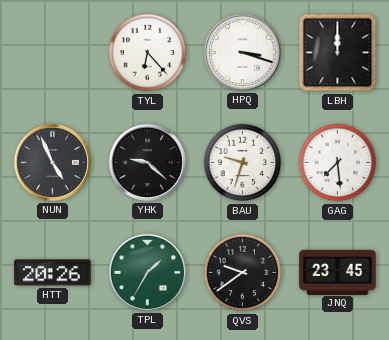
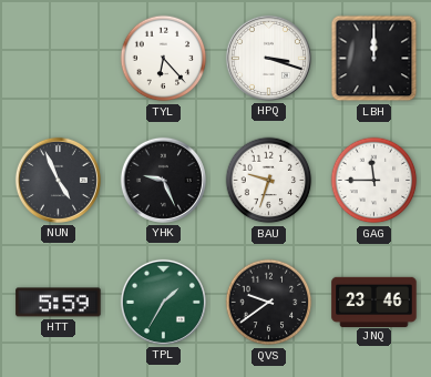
YHK: 9:22 -> 9:26
GAG: 7:29 -> 11:45
HTT: 20:26 -> 5:59
JNQ: 23:45 -> 23:46
